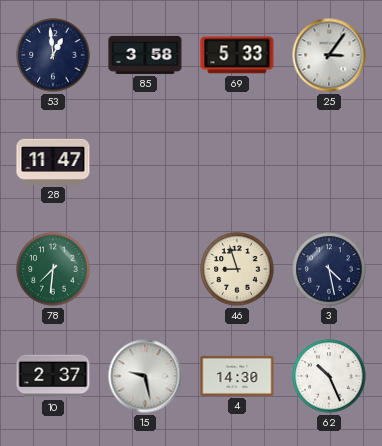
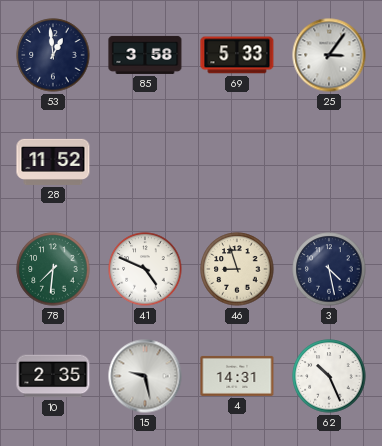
28: 11:47 -> 11:52
41: none -> 4:49
10: 2:37 -> 2:35
4: 14:30 -> 14:31
